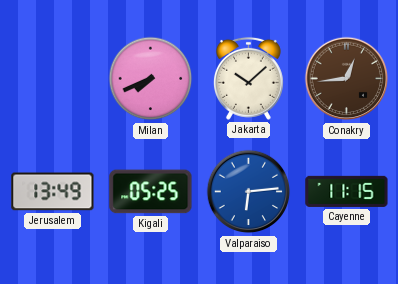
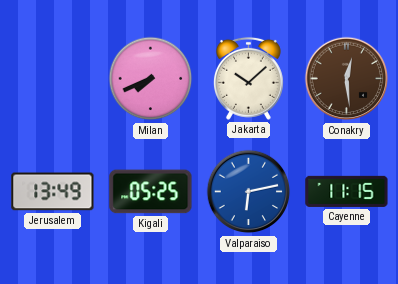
Conakry: 12:44 -> 12:29
Valparaiso: 6:14 -> 6:13
